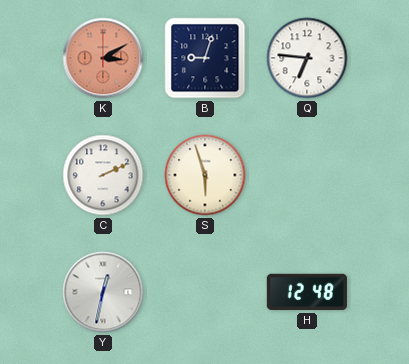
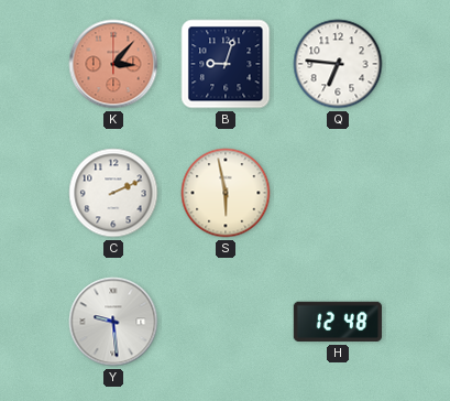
K: 3:10 -> 3:07
S: 5:57 -> 5:58
Y: 12:32 -> 9:29
